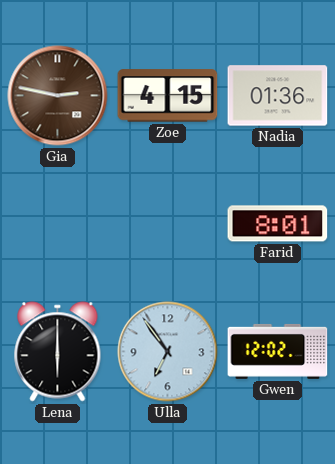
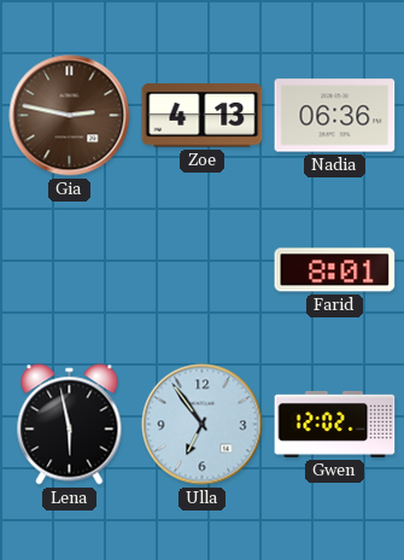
Zoe: 4:15 -> 4:13
Nadia: 01:36 -> 06:36
Lena: 6:00 -> 5:58
